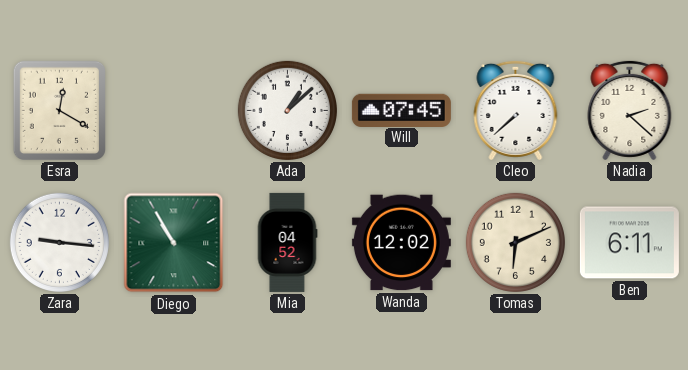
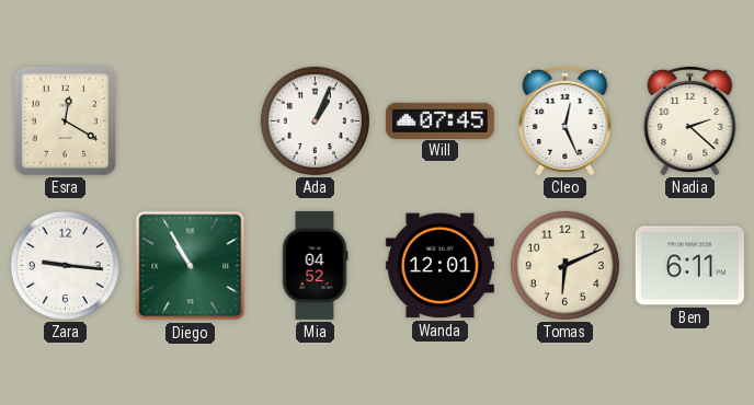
Ada: 1:08 -> 1:04
Cleo: 7:38 -> 12:26
Wanda: 12:02 -> 12:01
